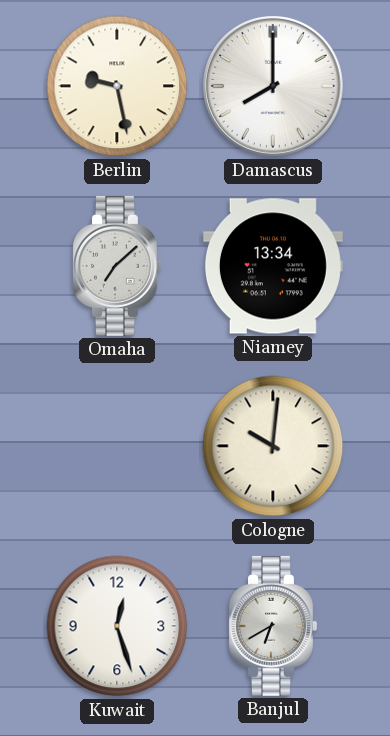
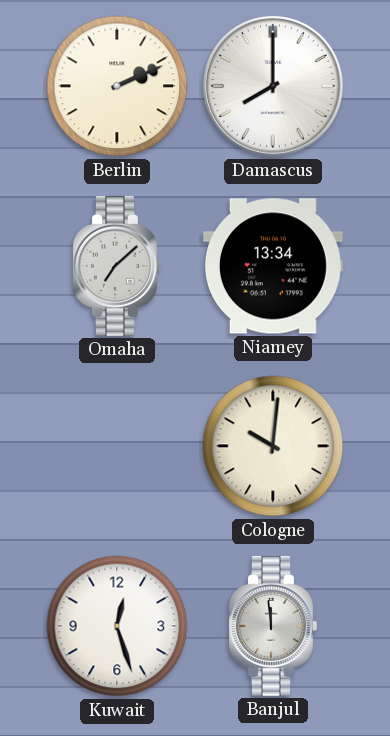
Berlin: 9:28 -> 2:11
Banjul: 6:40 -> 11:59
